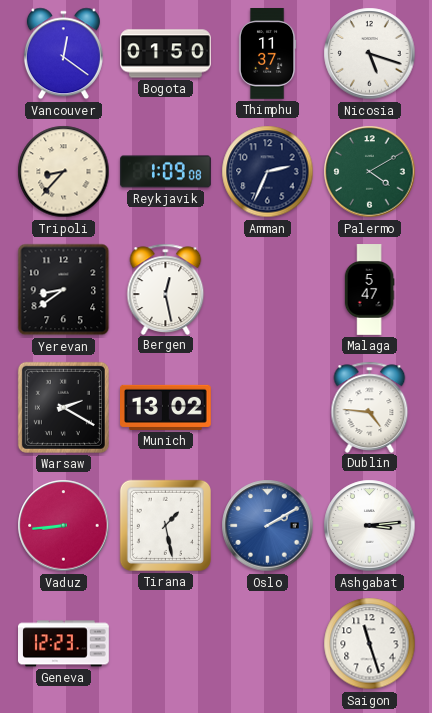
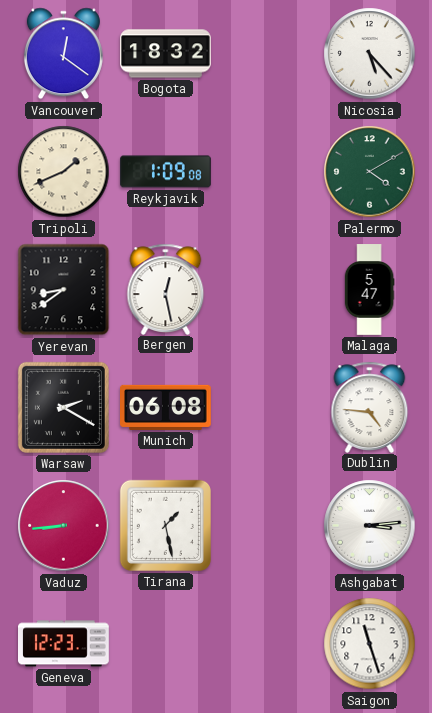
Bogota: 01:50 -> 18:32
Thimphu: 11:37 -> none
Nicosia: 5:18 -> 5:23
Tripoli: 8:37 -> 1:41
Amman: 2:34 -> none
Munich: 13:02 -> 06:08
Oslo: 2:10 -> none
